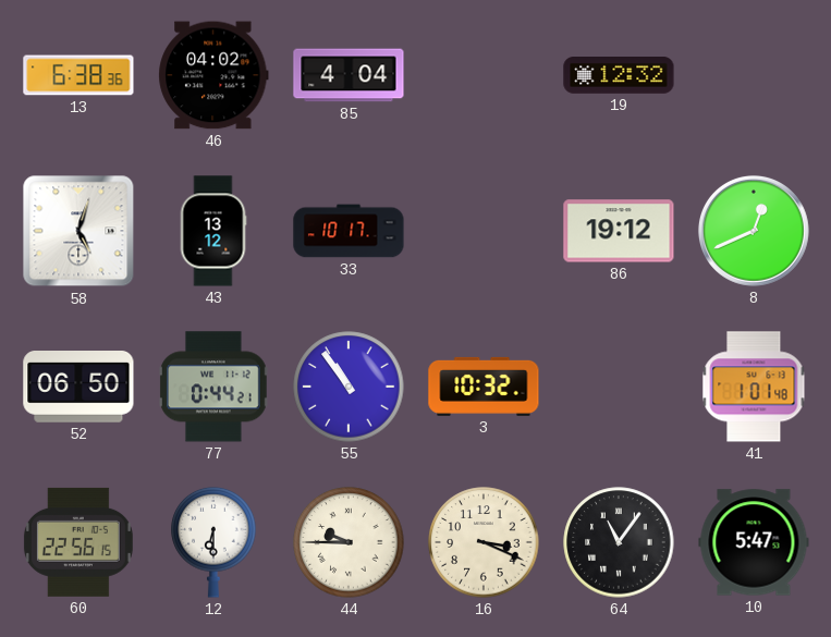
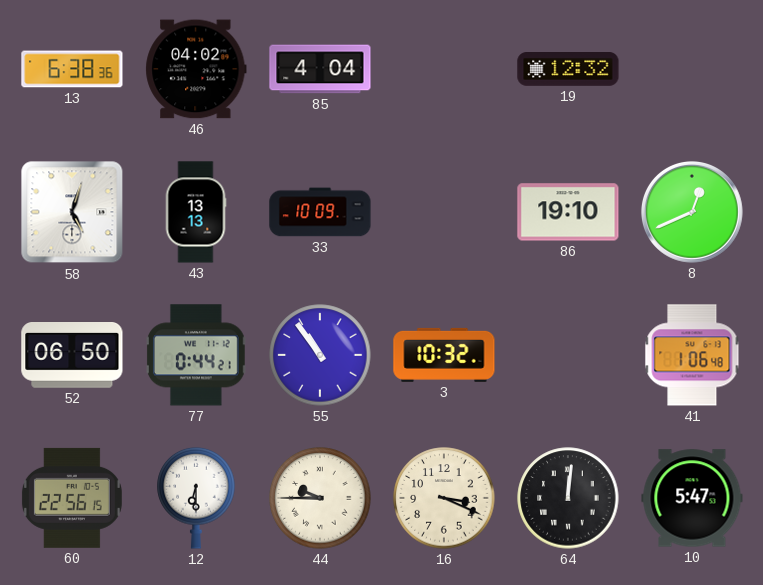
43: 13:12 -> 13:13
33: 10:17 -> 10:09
86: 19:12 -> 19:10
41: 1:01 -> 1:06
64: 11:06 -> 12:01
